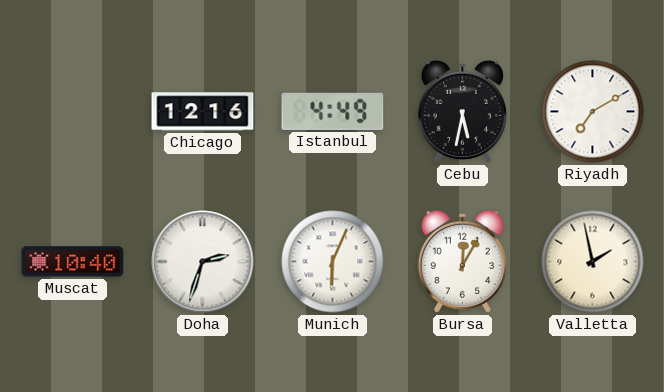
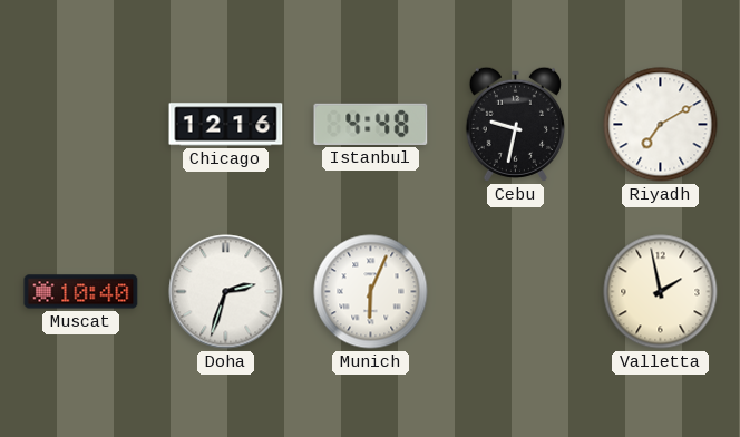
Istanbul: 4:49 -> 4:48
Cebu: 5:32 -> 9:32
Bursa: 12:05 -> none
